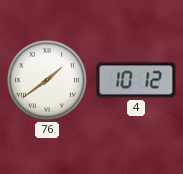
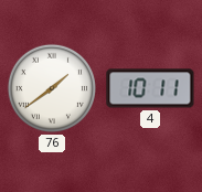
4: 10:12 -> 10:11
